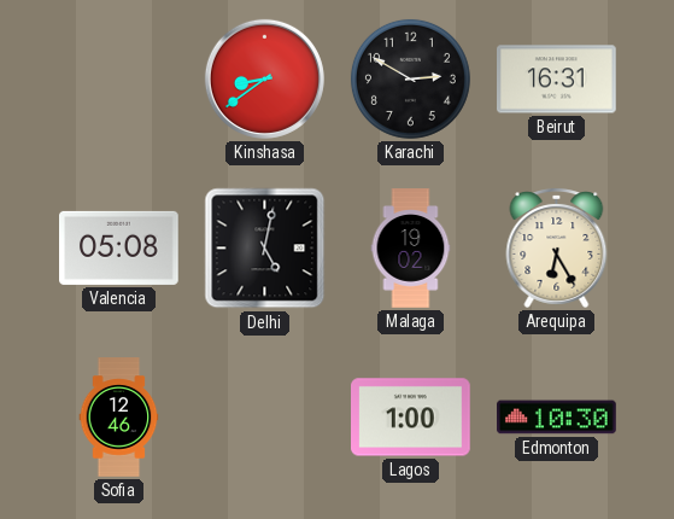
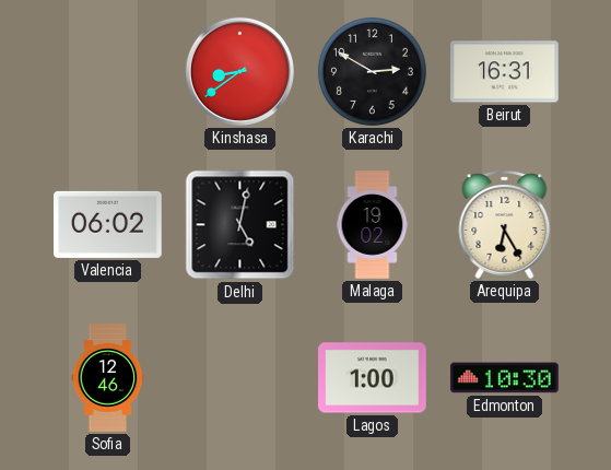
Valencia: 05:08 -> 06:02
